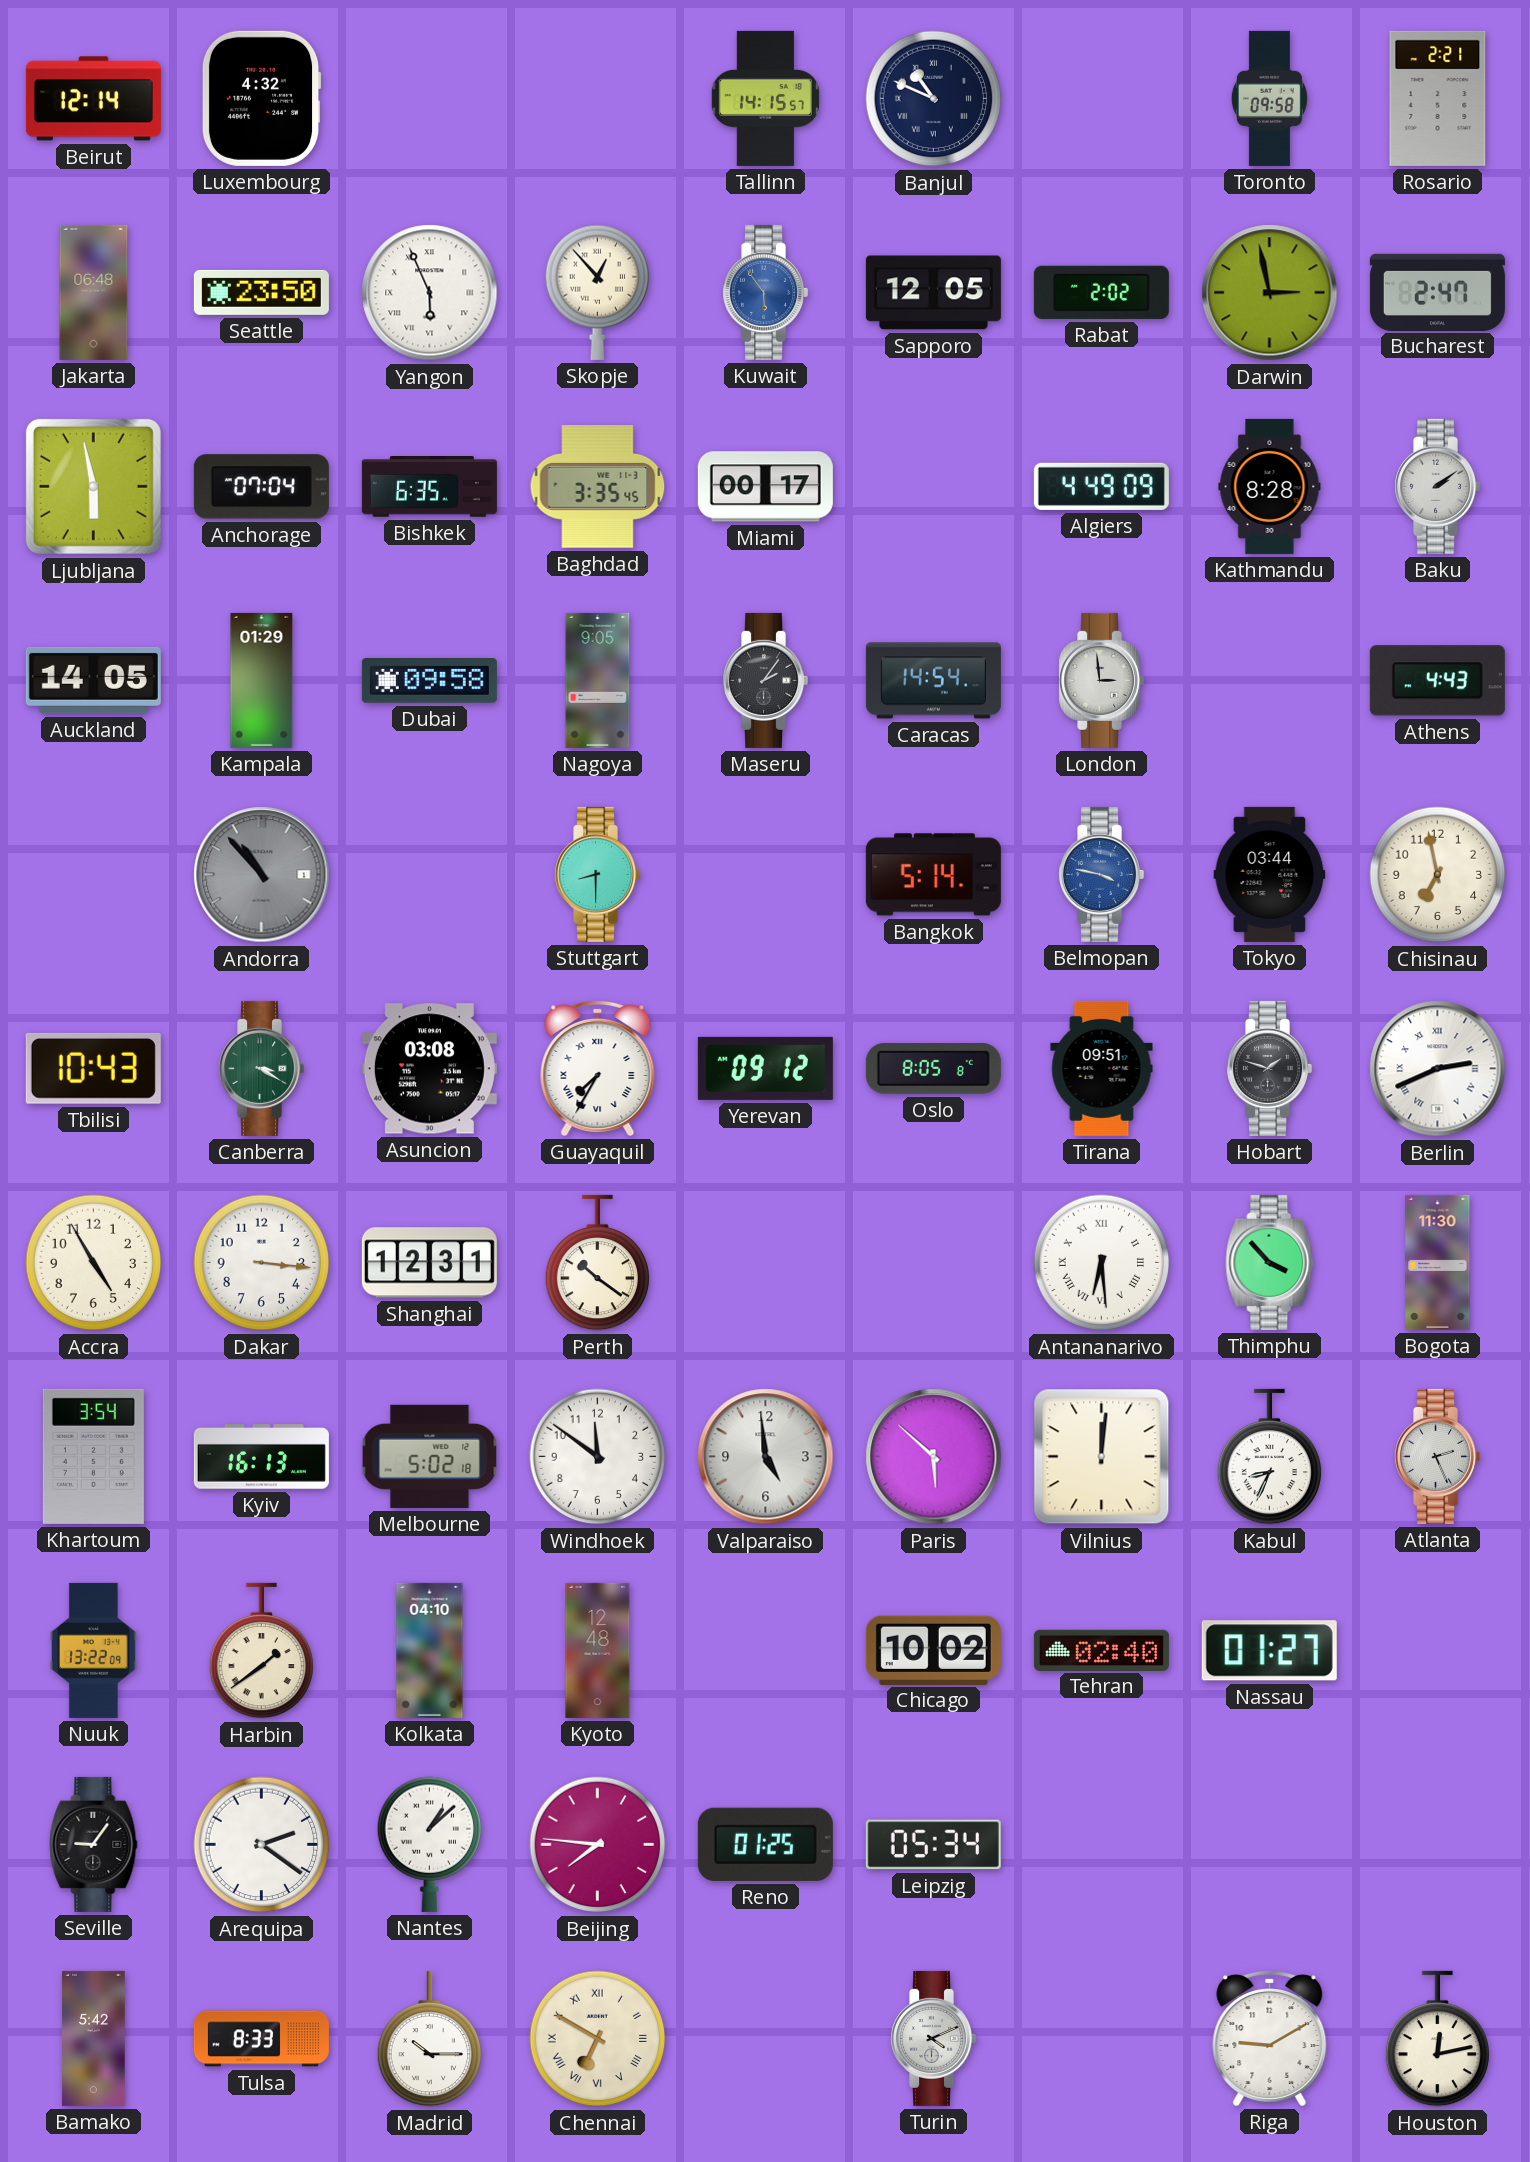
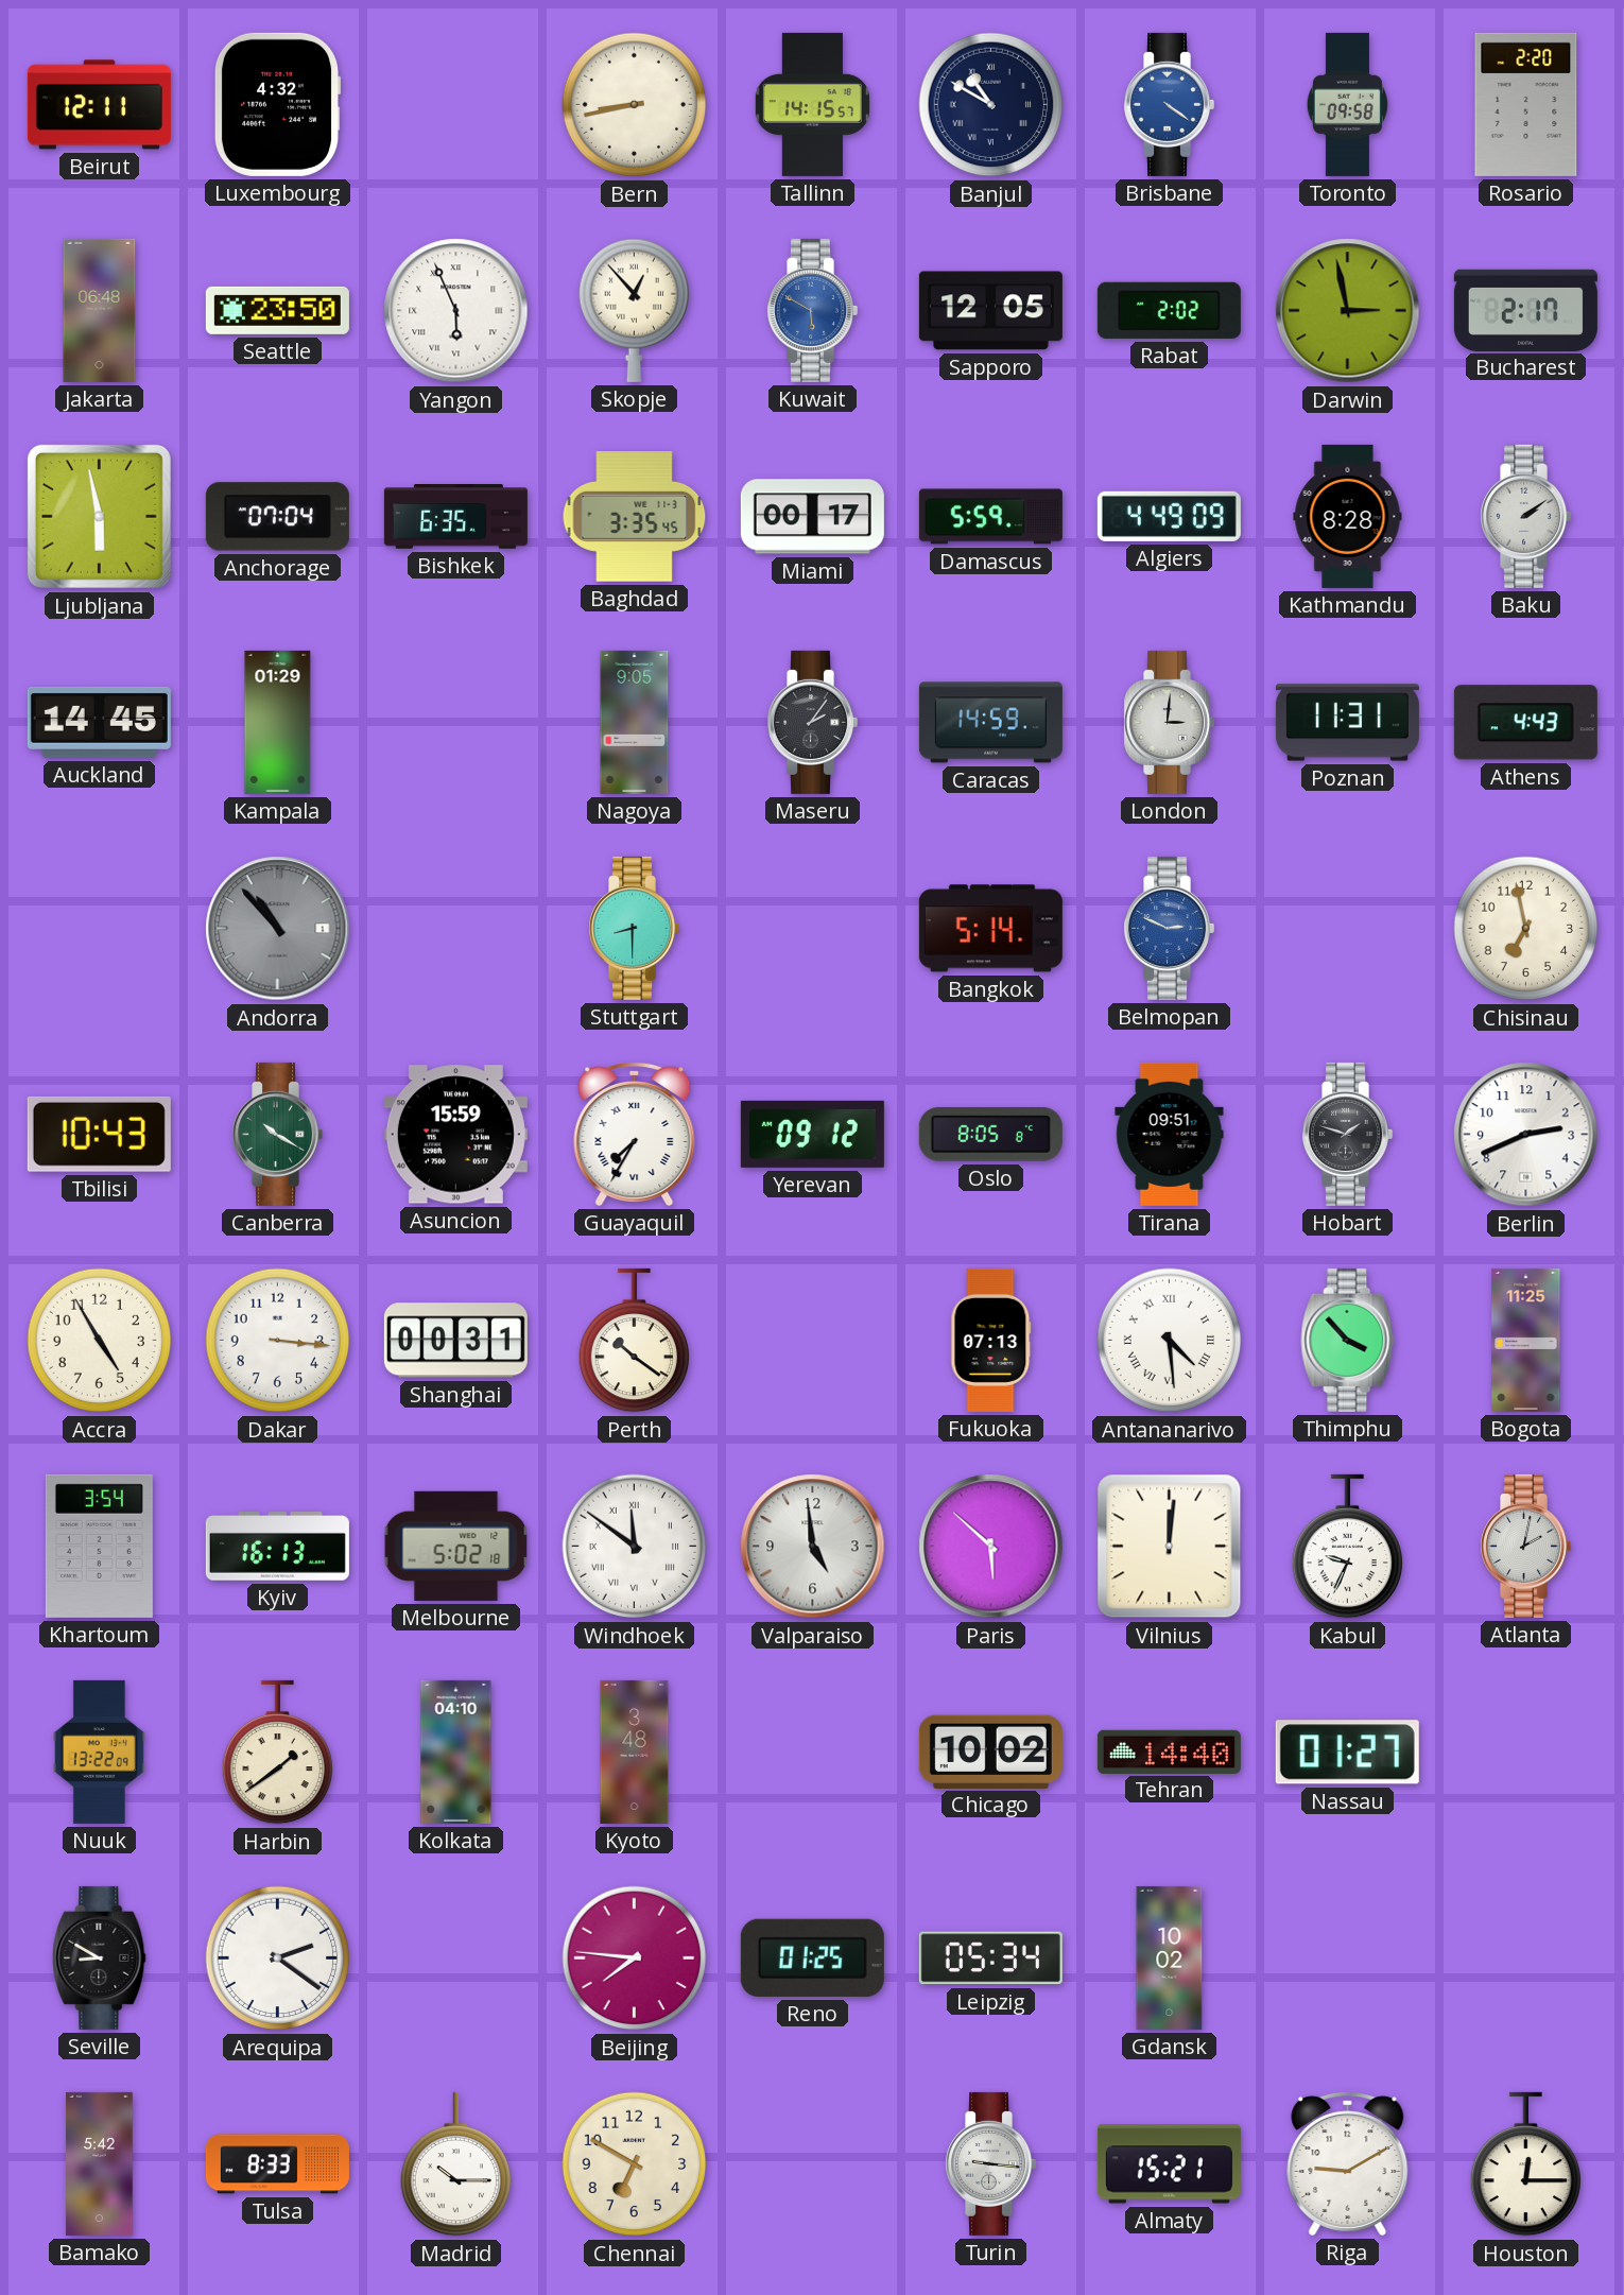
Beirut: 12:14 -> 12:11
Bern: none -> 8:43
Banjul: 10:49 -> 10:50
Brisbane: none -> 4:21
Rosario: 2:21 -> 2:20
Kuwait: 5:54 -> 5:50
Bucharest: 2:47 -> 2:17
Damascus: none -> 5:59
Auckland: 14:05 -> 14:45
Dubai: 09:58 -> none
Caracas: 14:54 -> 14:59
London: 2:59 -> 3:01
Poznan: none -> 11:31
Belmopan: 3:47 -> 2:49
Tokyo: 03:44 -> none
Canberra: 3:20 -> 10:20
Asuncion: 03:08 -> 15:59
Berlin numerals: Roman -> Arabic
Shanghai: 12:31 -> 00:31
Fukuoka: none -> 07:13
Antananarivo: 6:29 -> 4:29
Bogota: 11:30 -> 11:25
Windhoek numerals: Arabic -> Roman
Kabul: 8:34 -> 9:34
Atlanta: 2:26 -> 2:02
Kyoto: 12:48 -> 3:48
Tehran: 02:40 -> 14:40
Seville: 9:06 -> 8:50
Nantes: 1:08 -> none
Gdansk: none -> 10:02
Chennai numerals: Roman -> Arabic
Turin: 4:11 -> 9:16
Almaty: none -> 15:21
Houston: 12:13 -> 12:15
